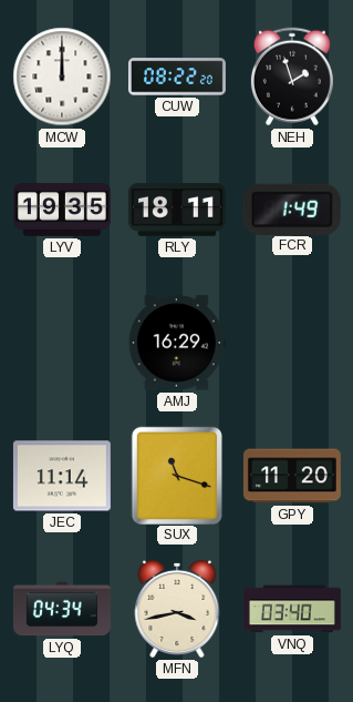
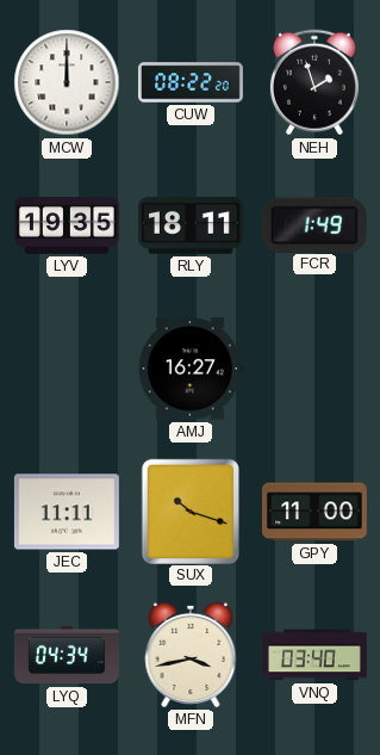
AMJ: 16:29 -> 16:27
JEC: 11:14 -> 11:11
SUX: 11:18 -> 10:18
GPY: 11:20 -> 11:00
